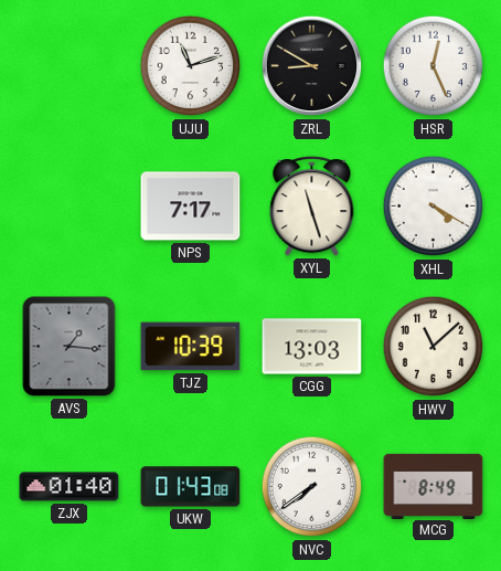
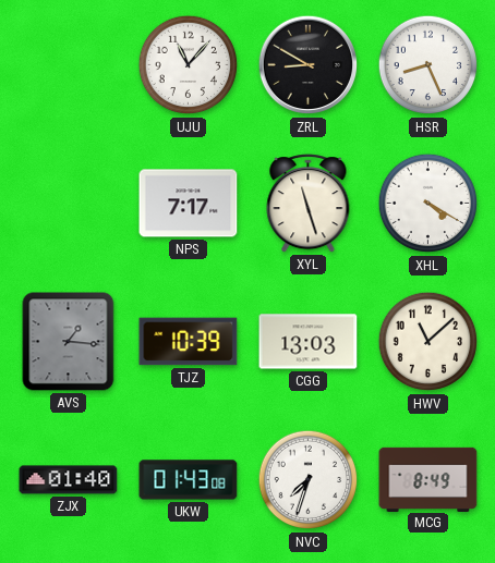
UJU: 11:12 -> 11:07
HSR: 12:26 -> 8:26
NVC: 7:39 -> 7:33
